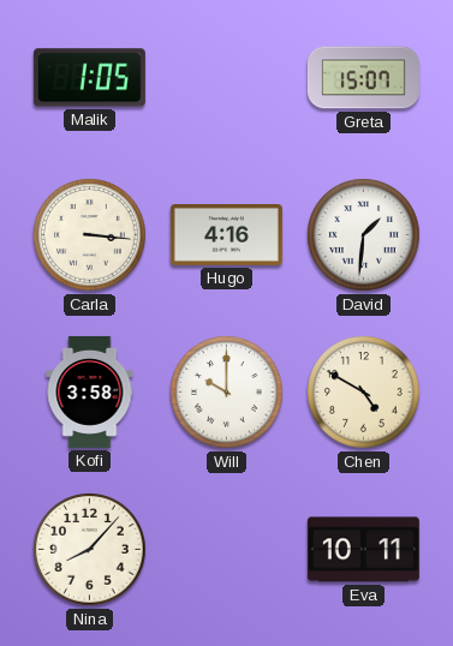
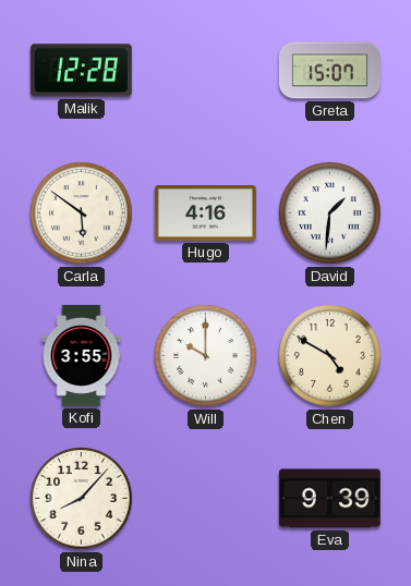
Malik: 1:05 -> 12:28
Carla: 3:16 -> 5:51
Kofi: 3:58 -> 3:55
Eva: 10:11 -> 9:39
